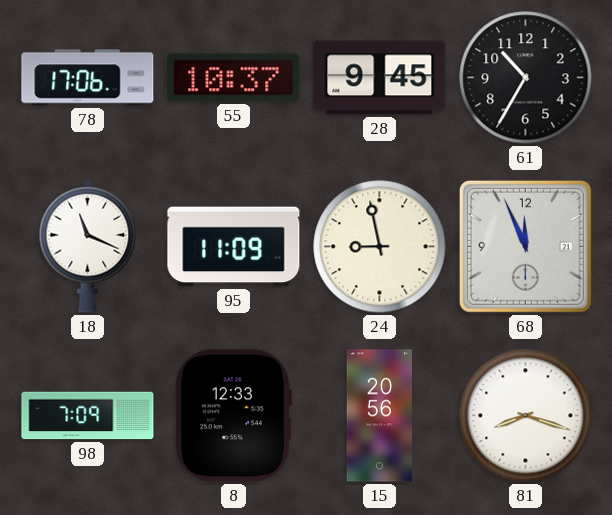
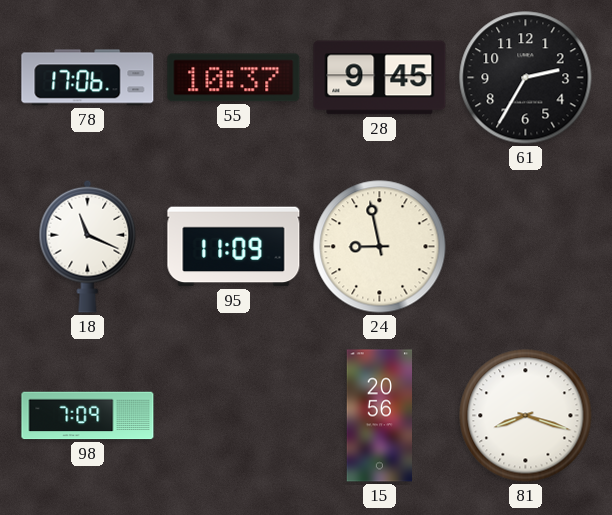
61: 10:35 -> 2:35
68: 11:56 -> none
8: 12:33 -> none
